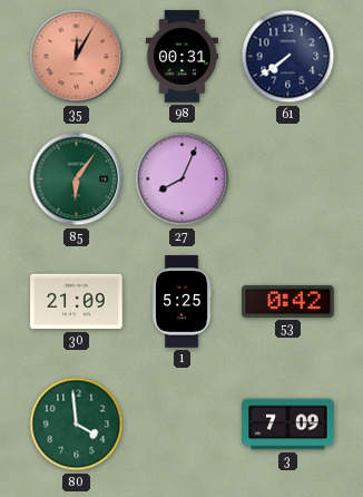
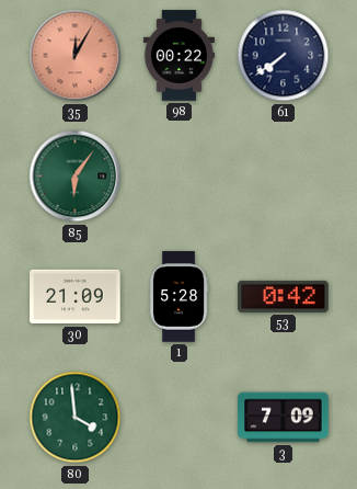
98: 00:31 -> 00:22
27: 8:04 -> none
1: 5:25 -> 5:28
